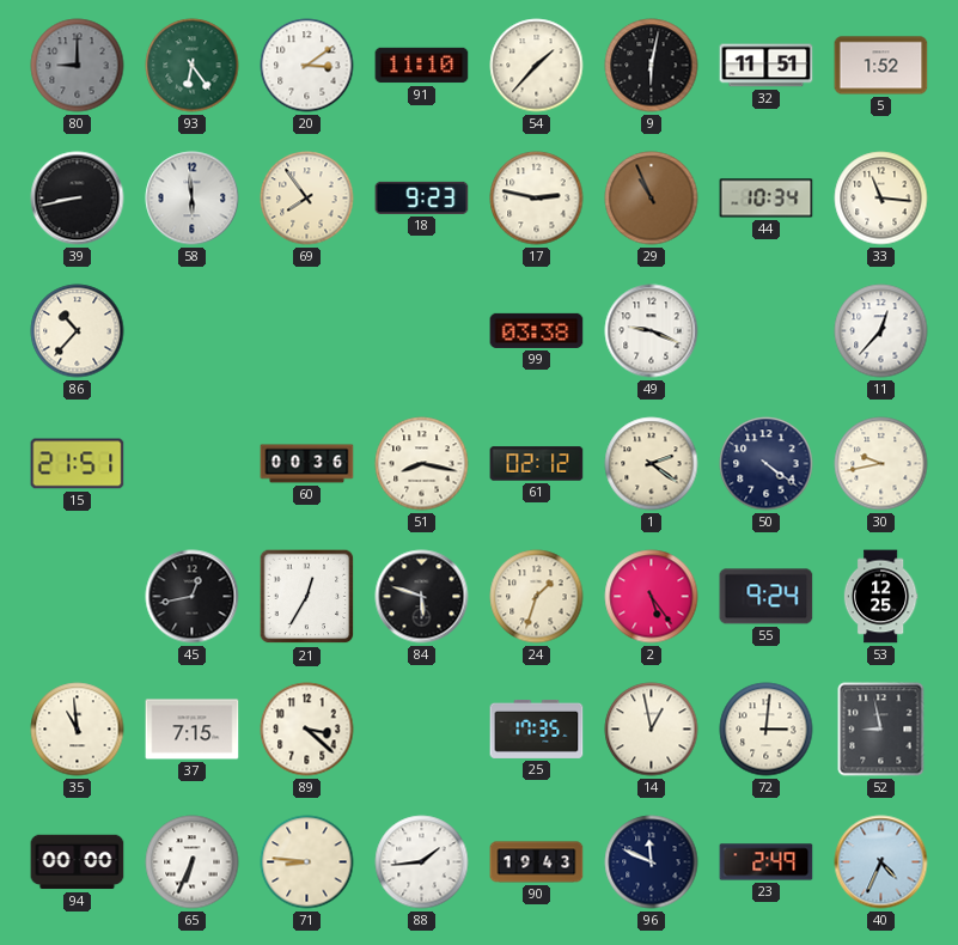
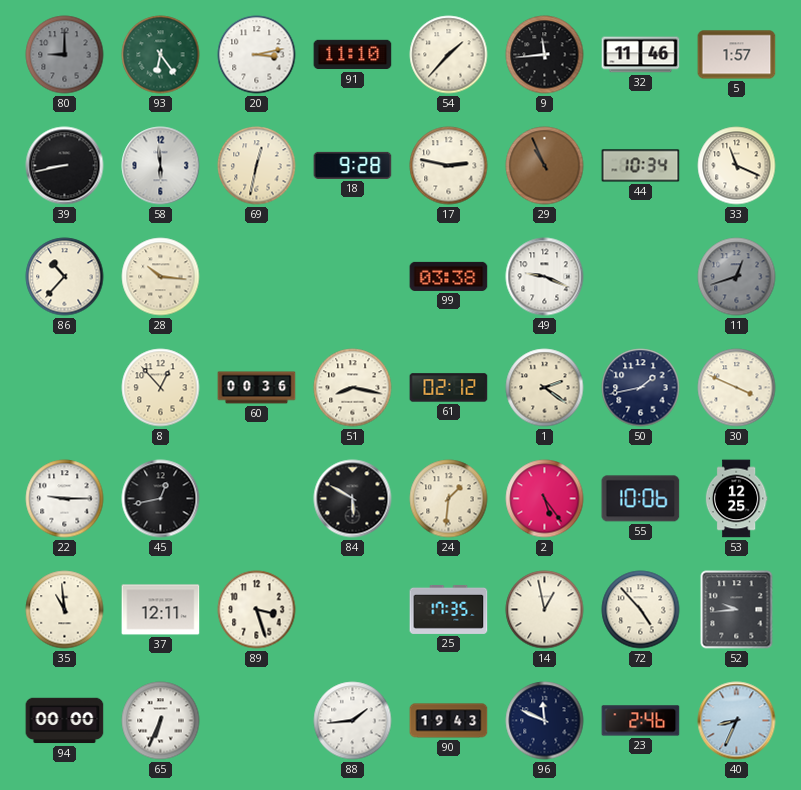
20: 3:09 -> 3:13
9: 6:02 -> 11:44
32: 11:51 -> 11:46
5: 1:52 -> 1:57
69: 7:54 -> 12:32
18: 9:23 -> 9:28
33: 11:16 -> 11:19
28: none -> 10:16
11: 12:37 -> 12:42
11 dial: white -> grey
15: 21:51 -> none
8: none -> 12:53
50: 4:21 -> 1:43
30: 9:43 -> 3:49
22: none -> 9:15
21: 12:35 -> none
84: 5:48 -> 5:50
24: 1:33 -> 1:31
55: 9:24 -> 10:06
37: 7:15 -> 12:11
89: 3:22 -> 3:27
72: 3:01 -> 4:53
52: 8:58 -> 9:44
71: 8:46 -> none
23: 2:49 -> 2:46
40: 4:34 -> 8:34
